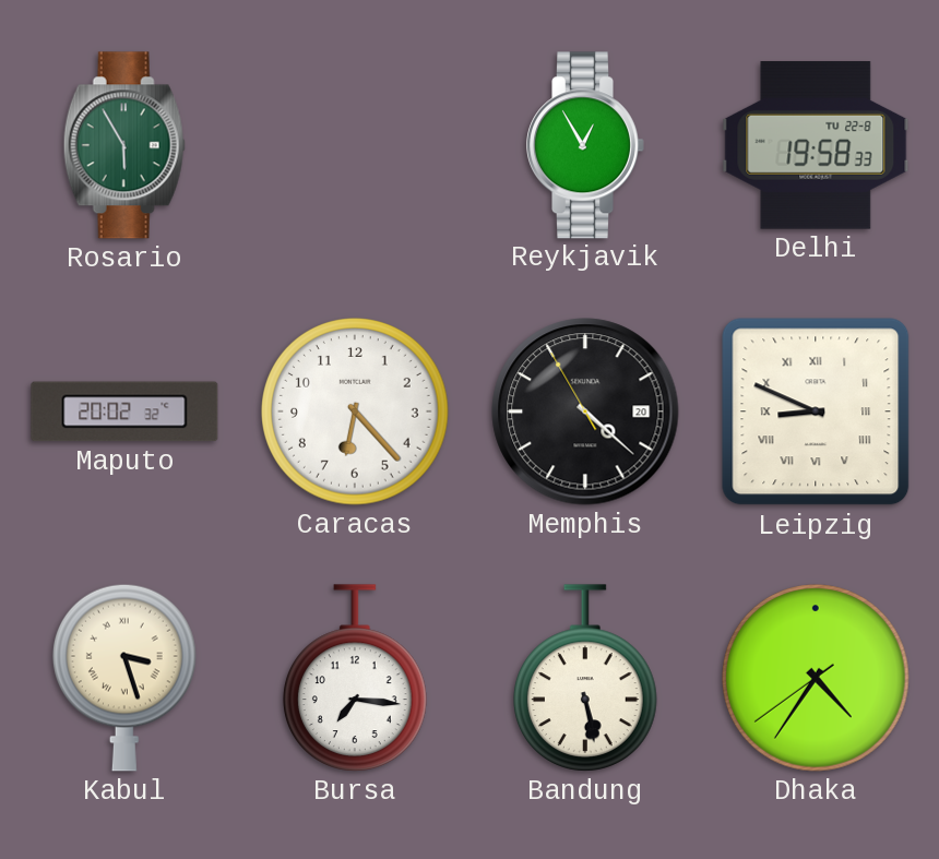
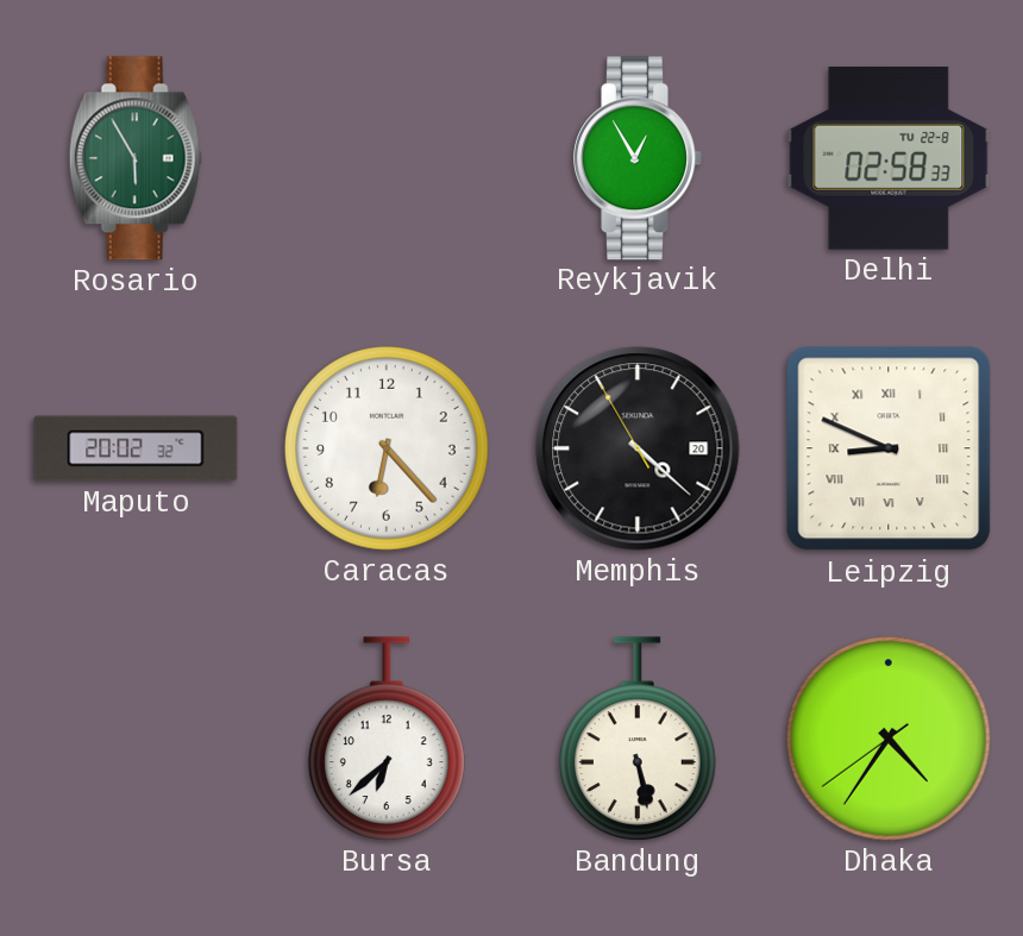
Delhi: 19:58 -> 02:58
Kabul: 3:27 -> none
Bursa: 7:16 -> 6:38
